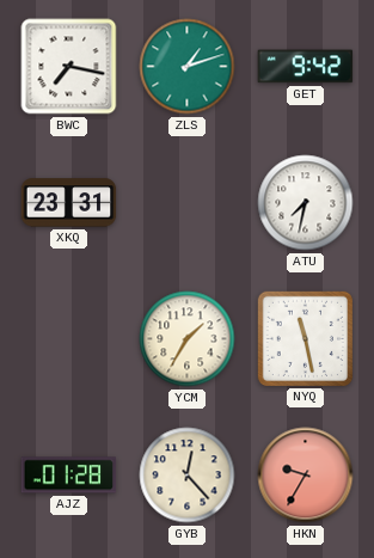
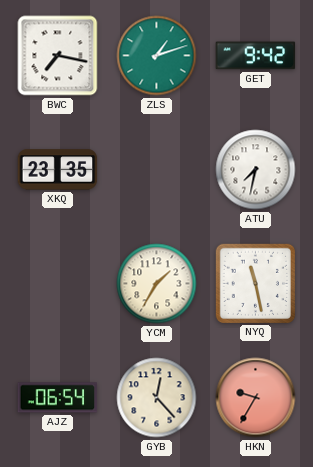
XKQ: 23:31 -> 23:35
AJZ: 01:28 -> 06:54
